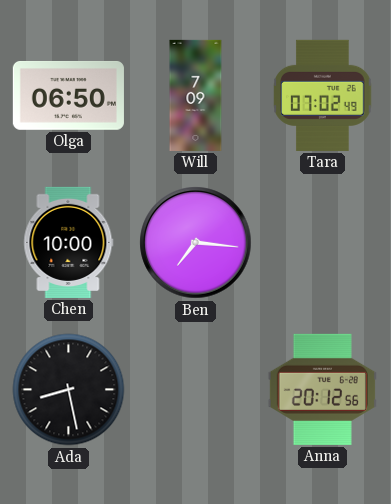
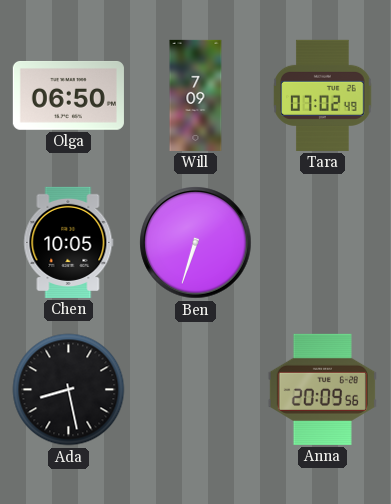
Chen: 10:00 -> 10:05
Ben: 7:16 -> 6:33
Anna: 20:12 -> 20:09
